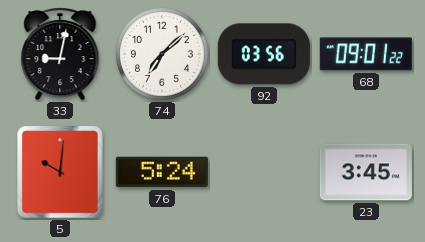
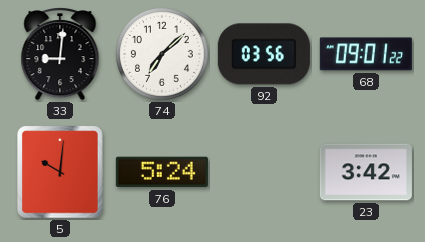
33: 9:02 -> 9:01
23: 3:45 -> 3:42
